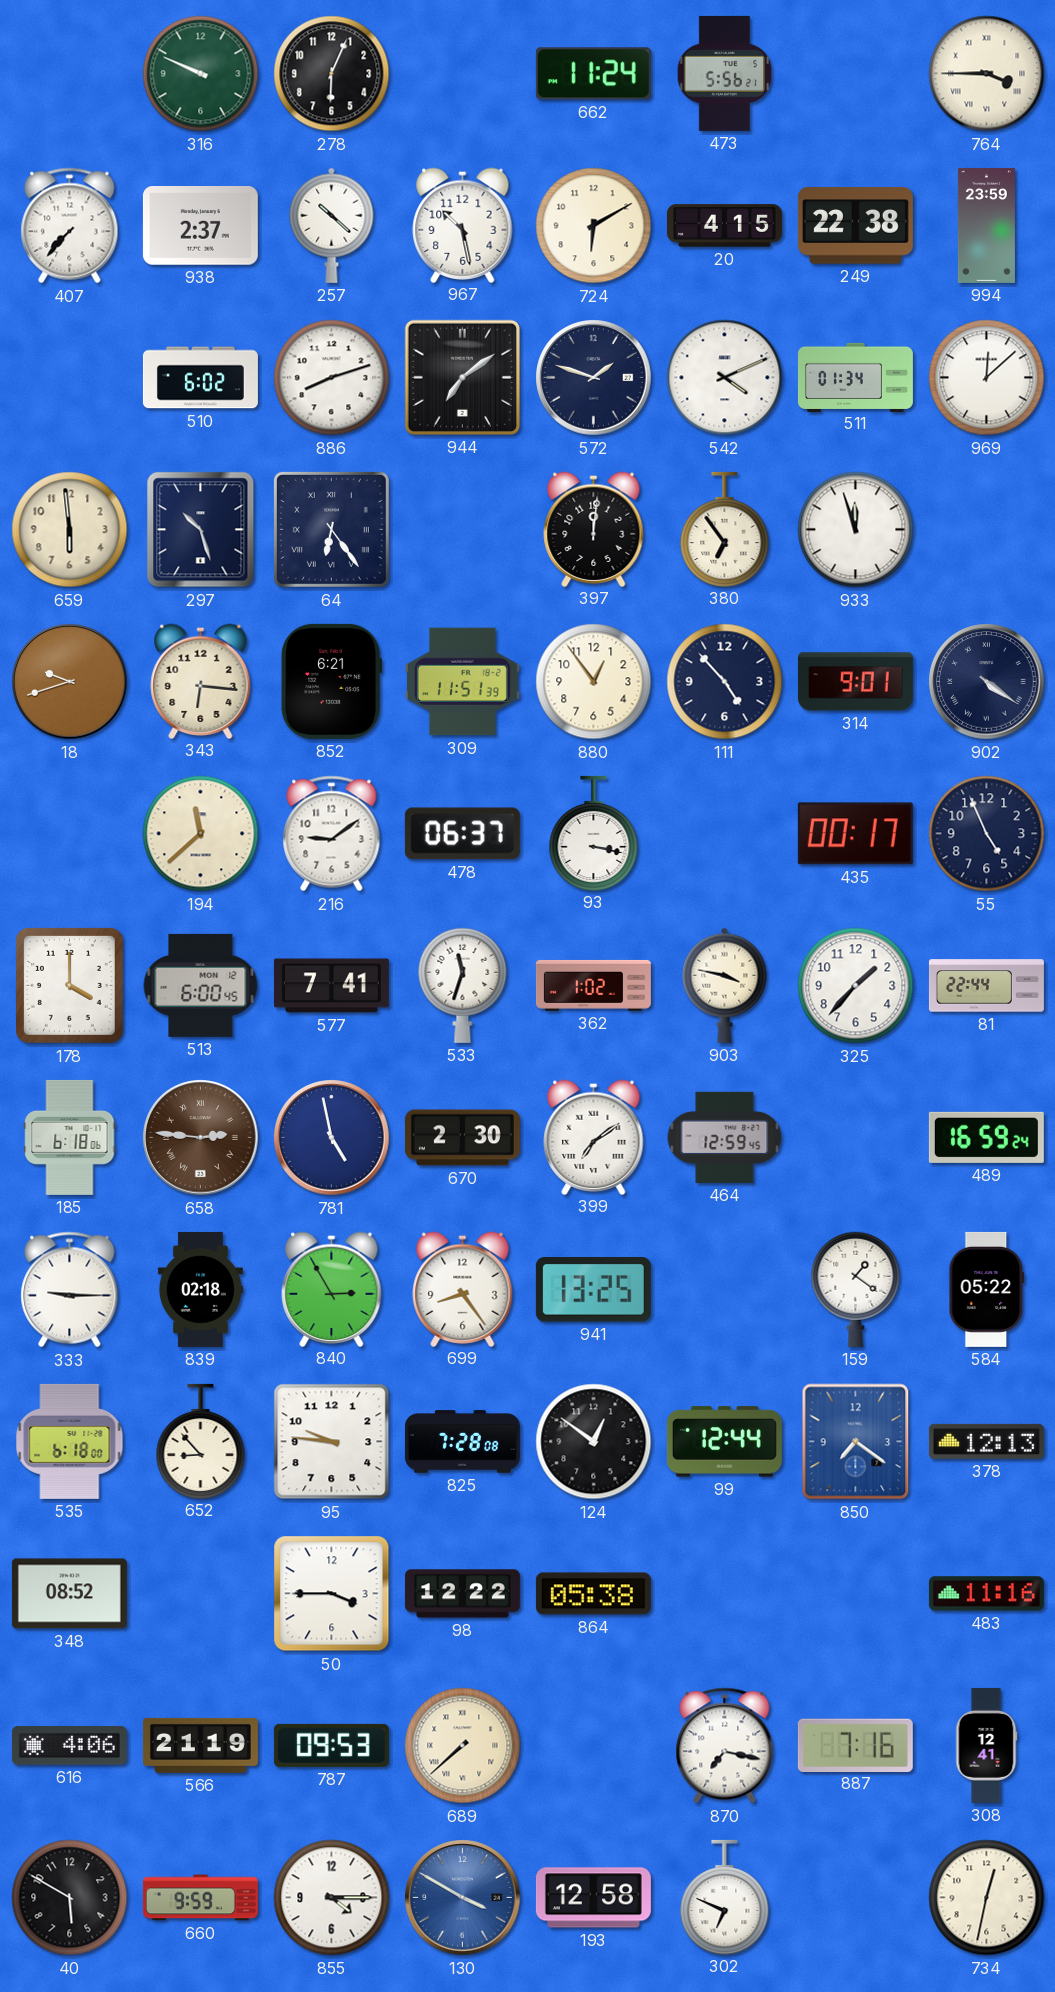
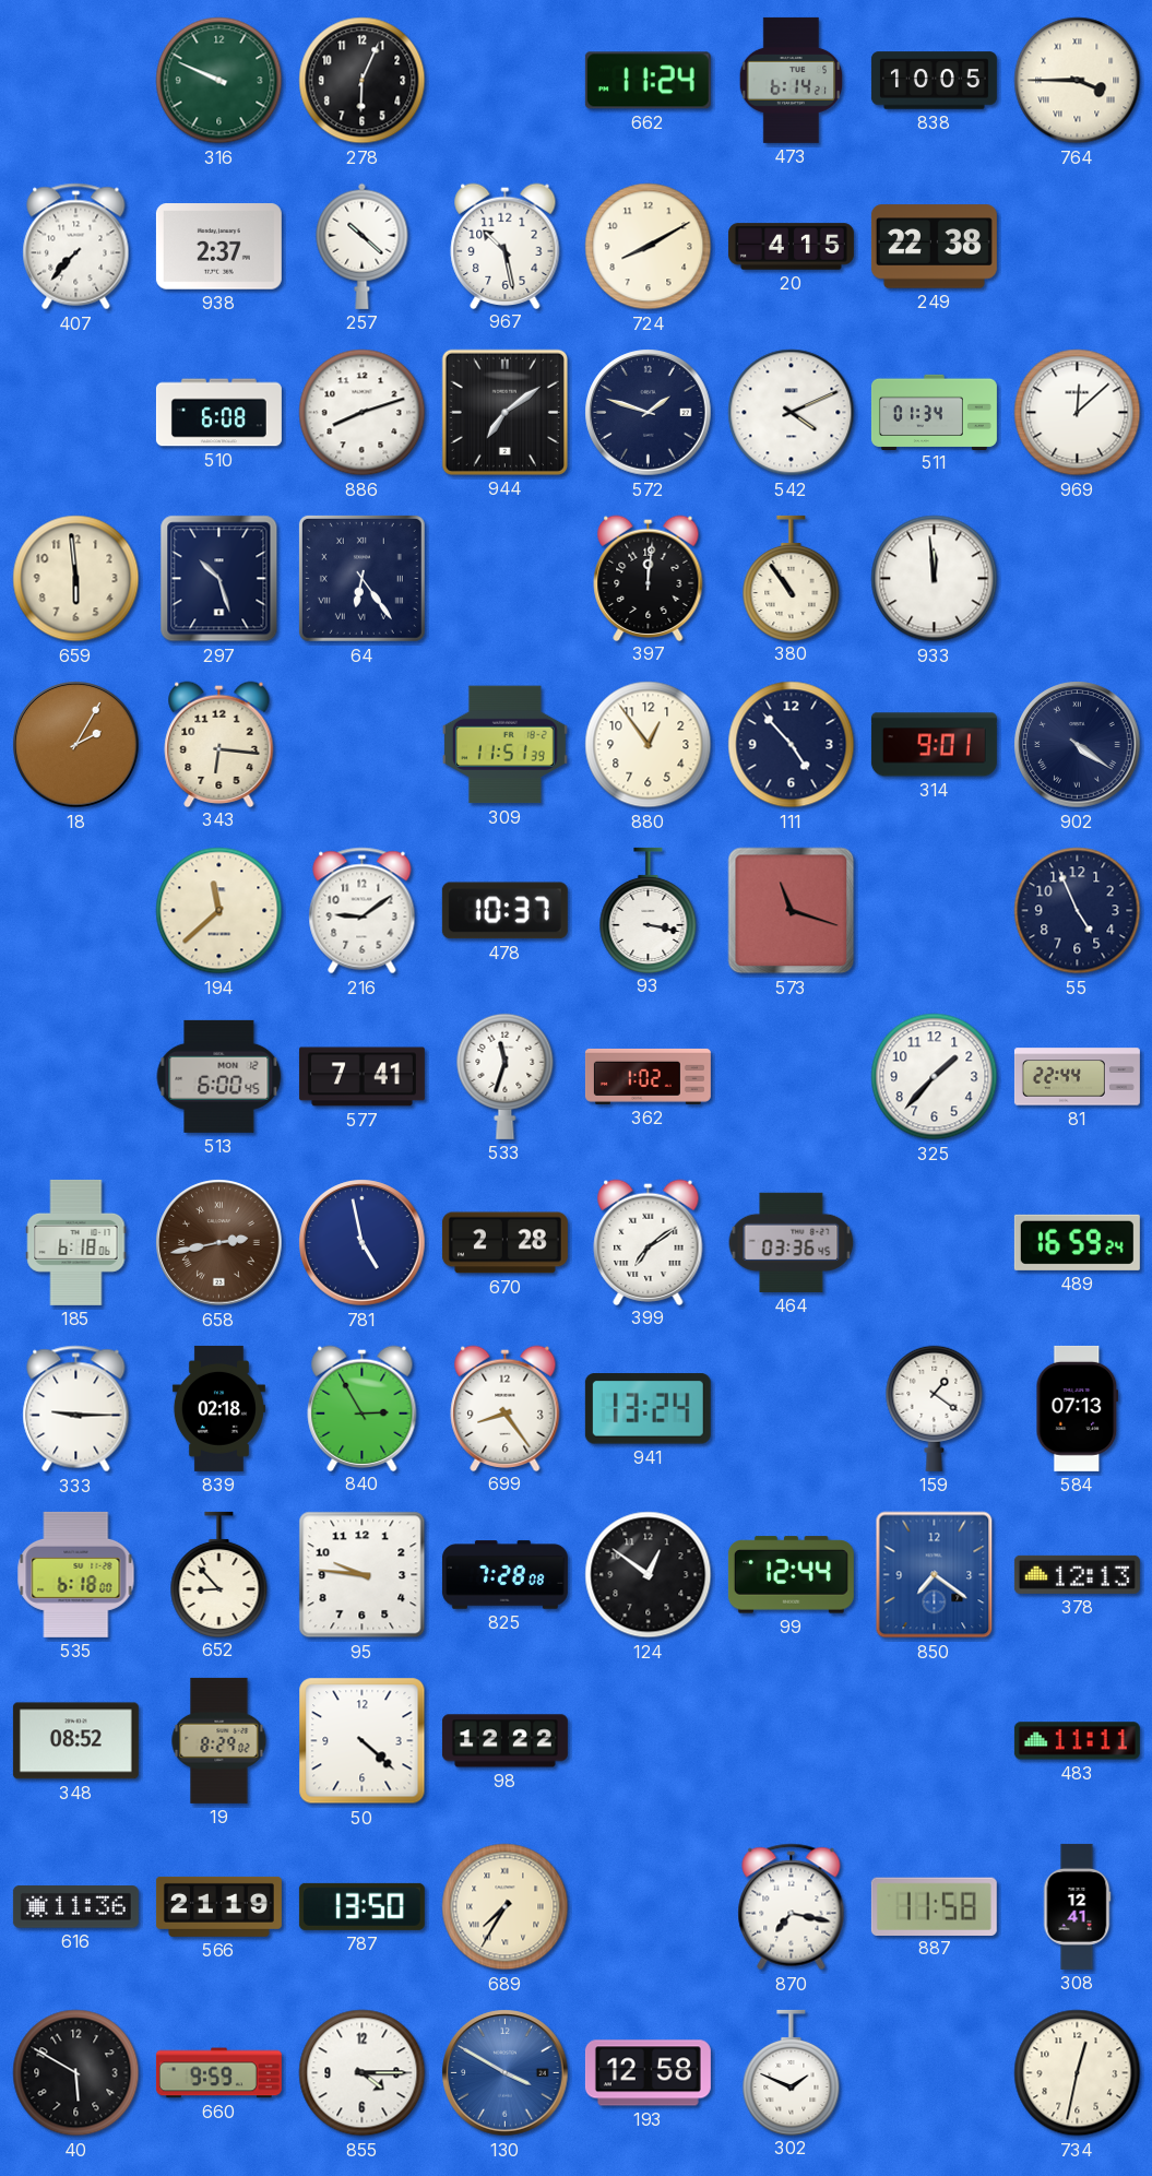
473: 5:56 -> 6:14
838: none -> 10:05
724: 6:10 -> 8:10
994: 23:59 -> none
510: 6:02 -> 6:08
380: 6:54 -> 10:54
933: 11:57 -> 11:59
18: 9:42 -> 2:05
852: 6:21 -> none
478: 06:37 -> 10:37
573: none -> 11:18
435: 00:17 -> none
178: 4:00 -> none
903: 3:47 -> none
658: 2:46 -> 2:43
670: 2:30 -> 2:28
464: 12:59 -> 03:36
941: 13:25 -> 13:24
584: 05:22 -> 07:13
19: none -> 8:29
50: 3:45 -> 4:22
864: 05:38 -> none
483: 11:16 -> 11:11
616: 4:06 -> 11:36
787: 09:53 -> 13:50
689: 7:38 -> 7:35
887: 7:16 -> 11:58
302: 6:49 -> 1:49
